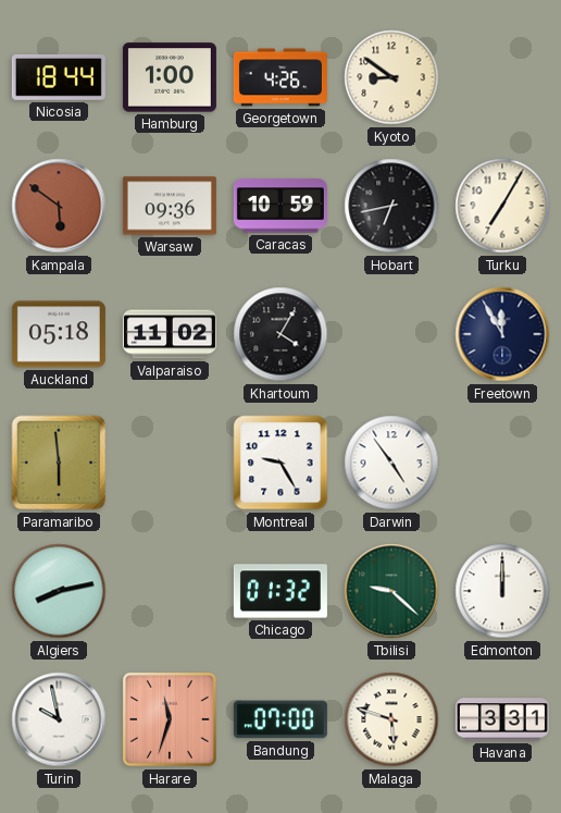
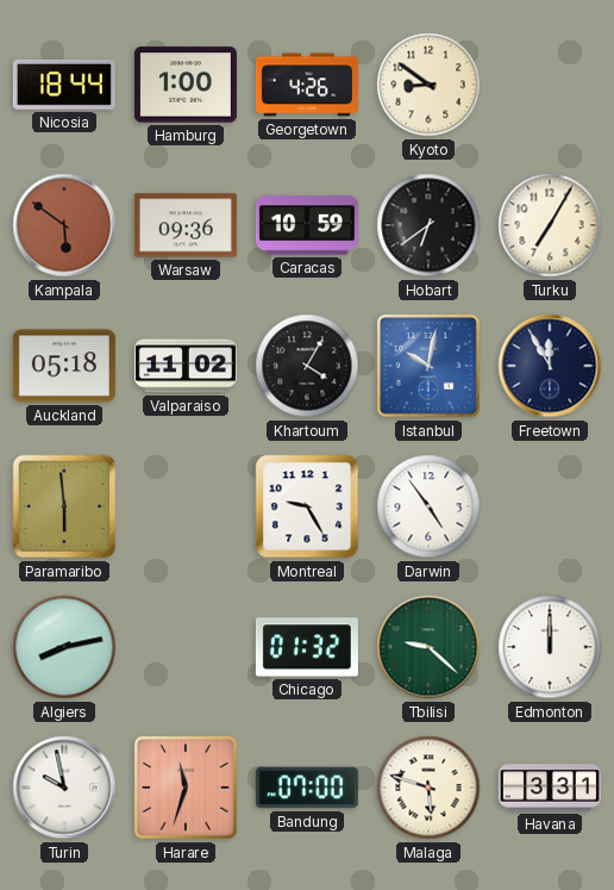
Hobart: 6:43 -> 6:39
Istanbul: none -> 10:02
